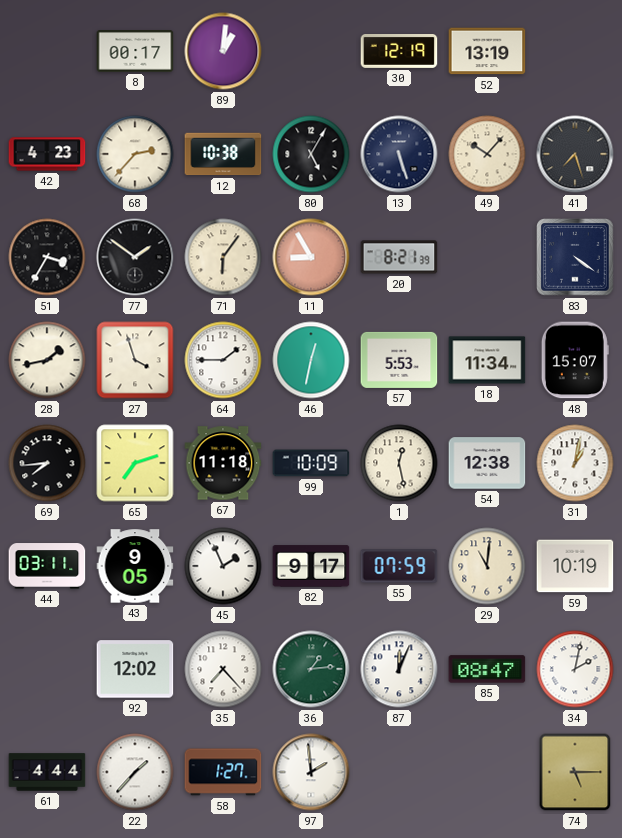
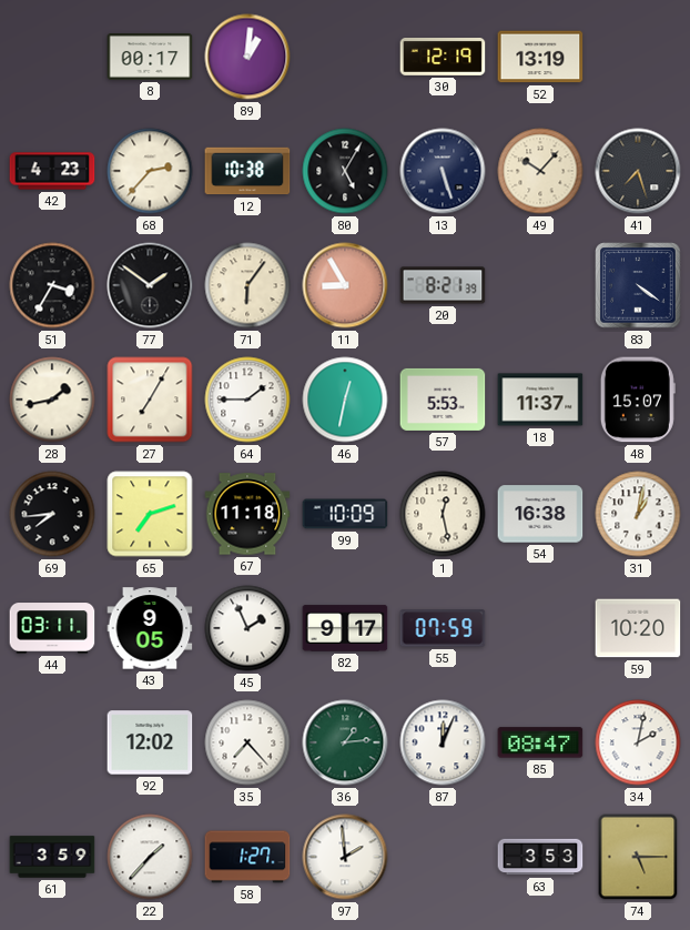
27: 3:57 -> 7:05
18: 11:34 -> 11:37
54: 12:38 -> 16:38
29: 11:01 -> none
59: 10:19 -> 10:20
61: 4:44 -> 3:59
63: none -> 3:53
